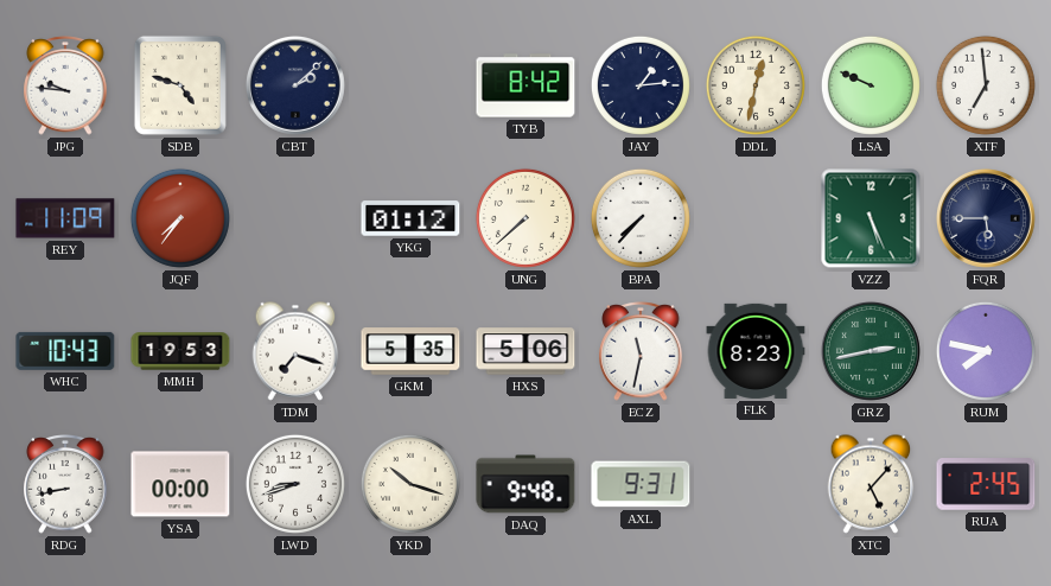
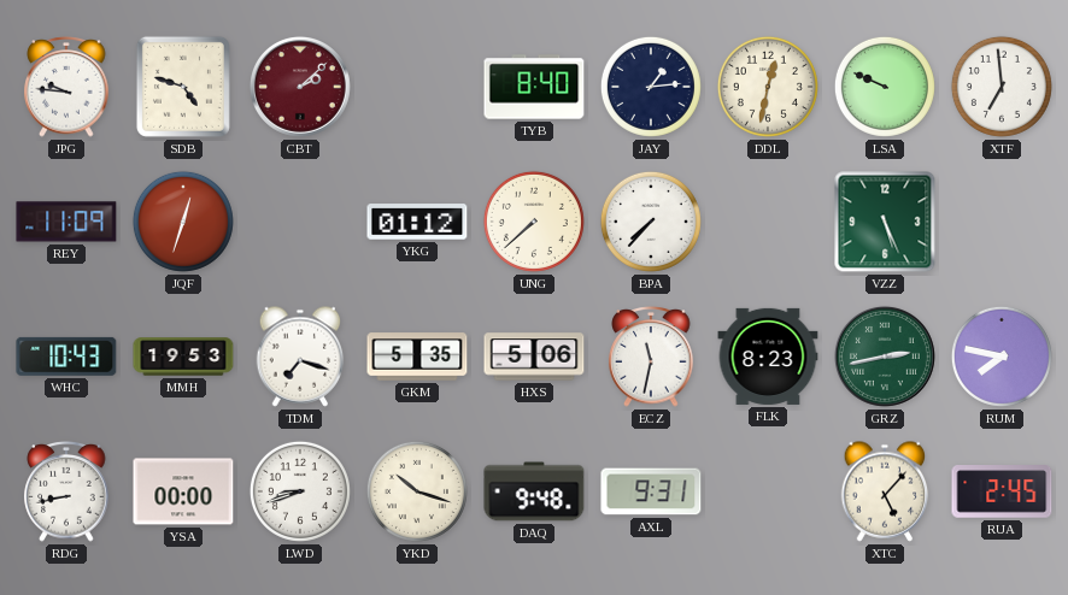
CBT dial: navy -> burgundy
TYB: 8:42 -> 8:40
JQF: 7:36 -> 12:33
FQR: 5:45 -> none
